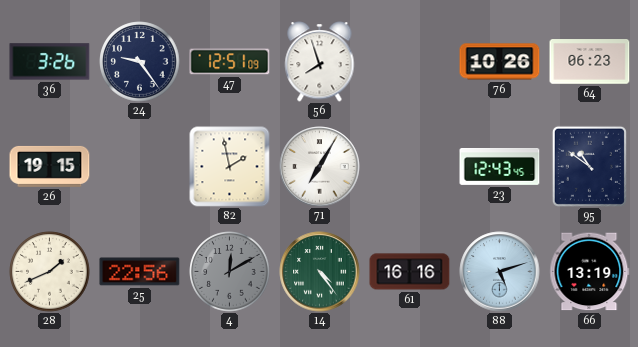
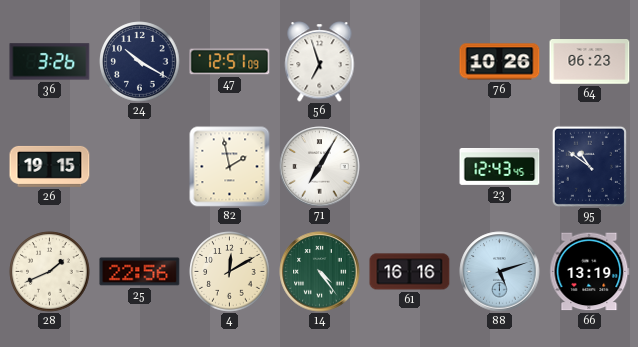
24: 9:24 -> 10:20
56: 7:57 -> 6:57
4 dial: grey -> cream
